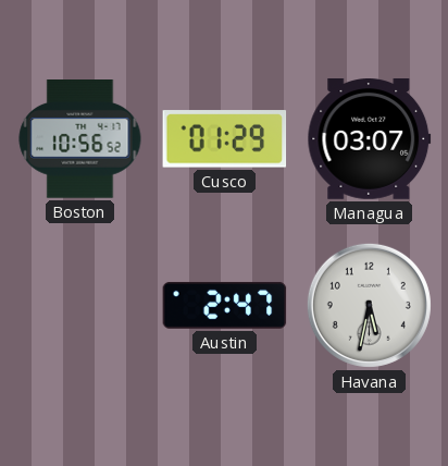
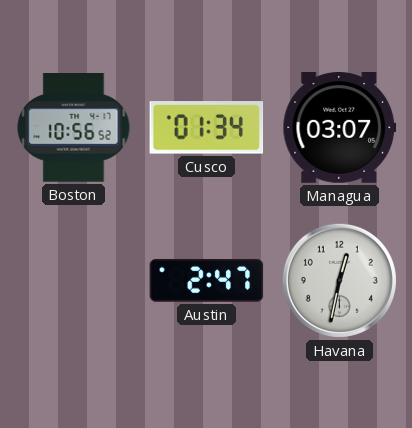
Cusco: 01:29 -> 01:34
Havana: 5:32 -> 12:32
